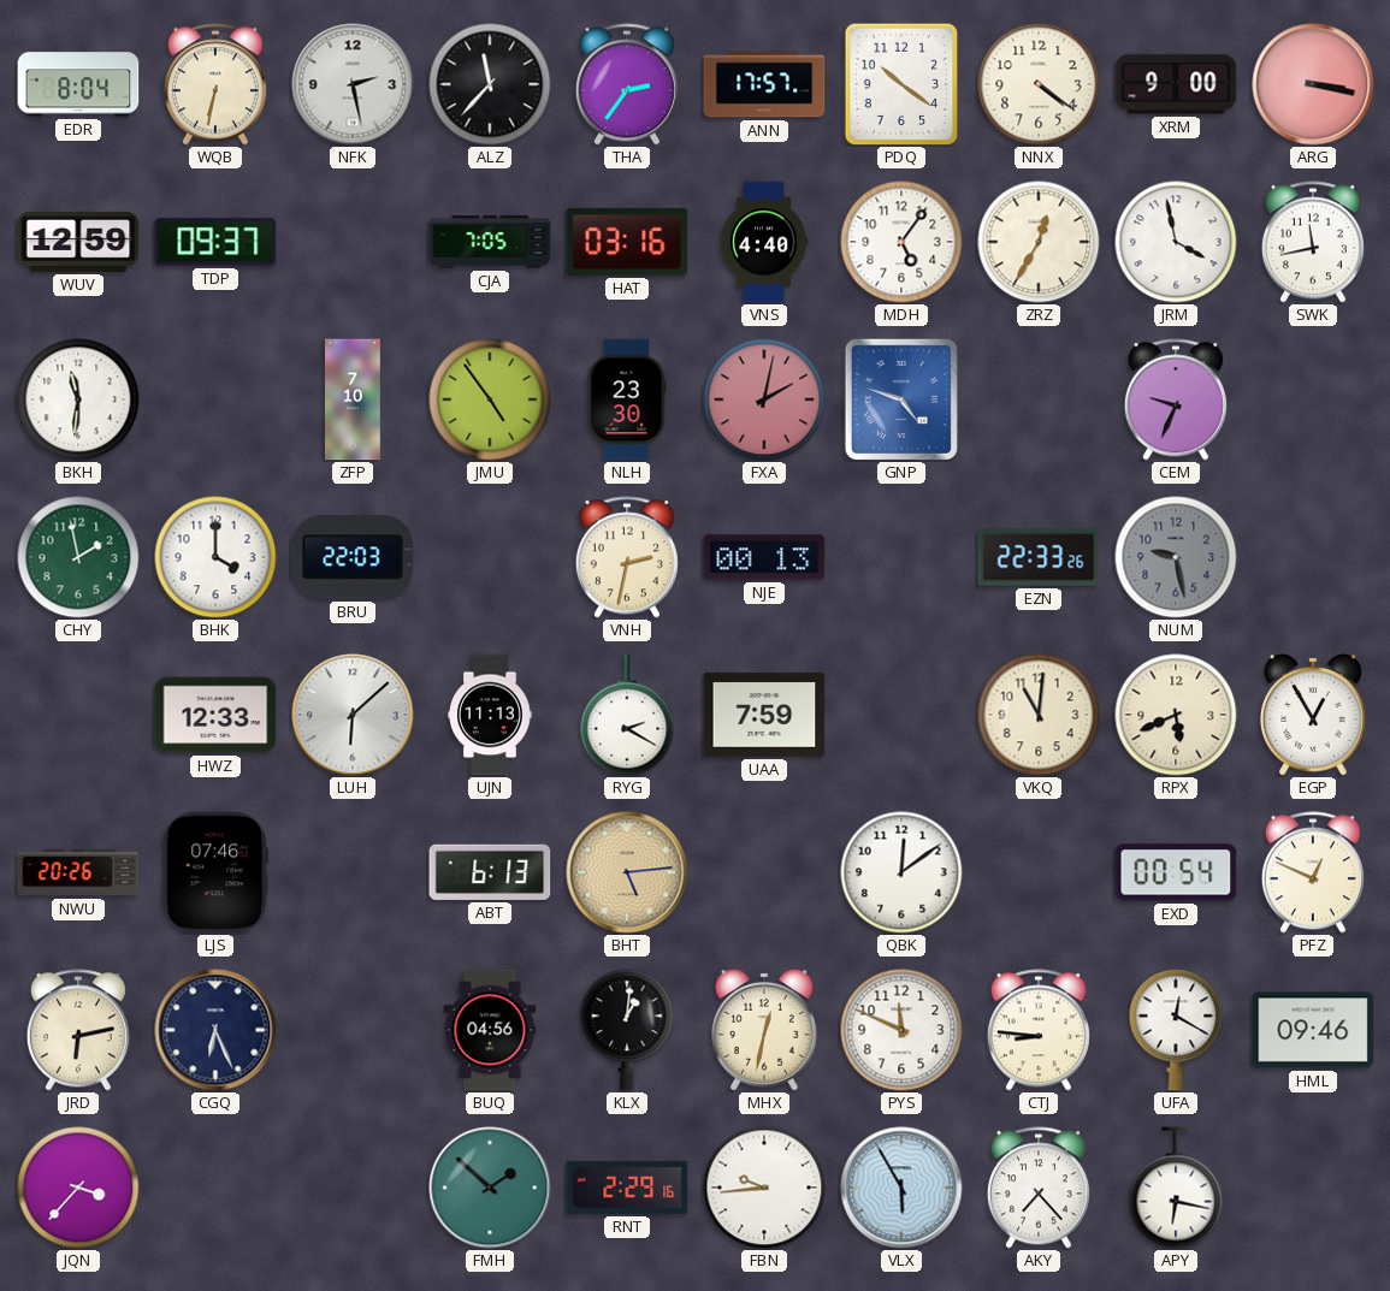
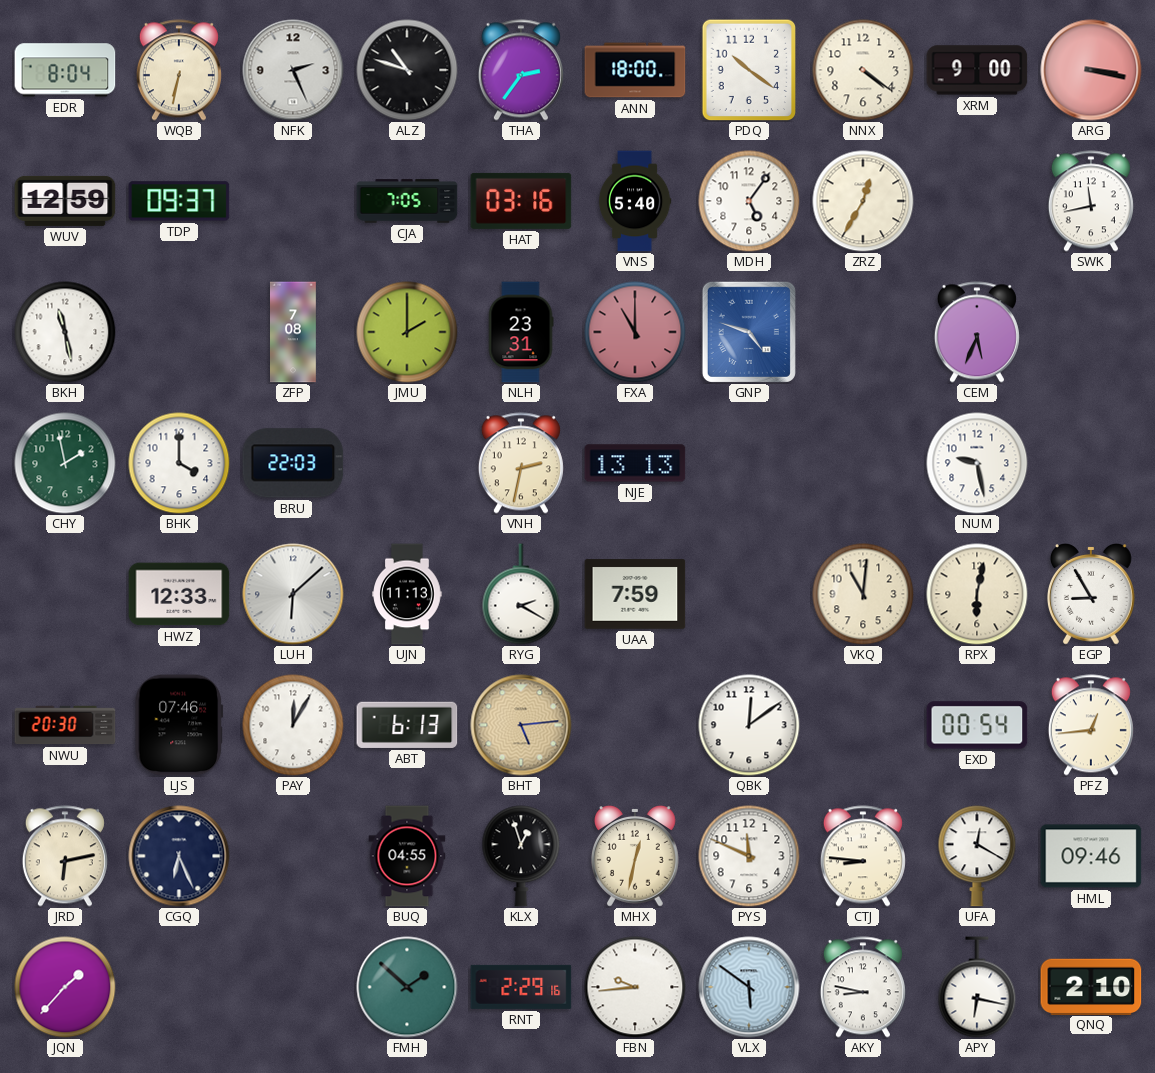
NFK: 2:28 -> 2:26
ALZ: 11:37 -> 10:48
ANN: 17:57 -> 18:00
VNS: 4:40 -> 5:40
JRM: 3:58 -> none
BKH: 11:31 -> 11:28
ZFP: 7:10 -> 7:08
JMU: 4:54 -> 2:00
NLH: 23:30 -> 23:31
FXA: 2:02 -> 11:00
CEM: 9:34 -> 5:34
NJE: 00:13 -> 13:13
EZN: 22:33 -> none
NUM dial: grey -> white
RPX: 5:41 -> 6:02
EGP: 12:55 -> 8:55
NWU: 20:26 -> 20:30
PAY: none -> 12:05
PFZ: 12:49 -> 12:44
BUQ: 04:56 -> 04:55
KLX: 1:01 -> 12:57
JQN: 3:37 -> 1:37
VLX: 5:55 -> 5:51
AKY: 7:23 -> 8:47
QNQ: none -> 2:10
